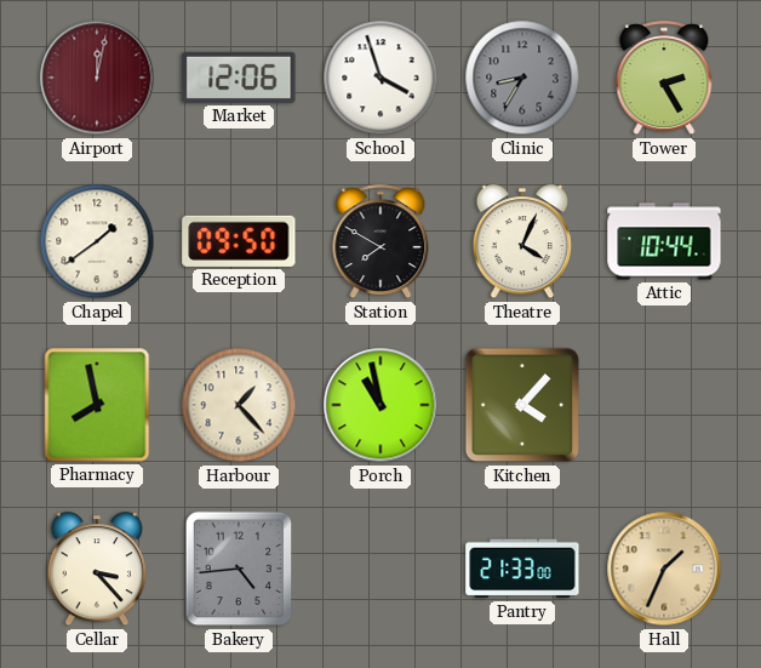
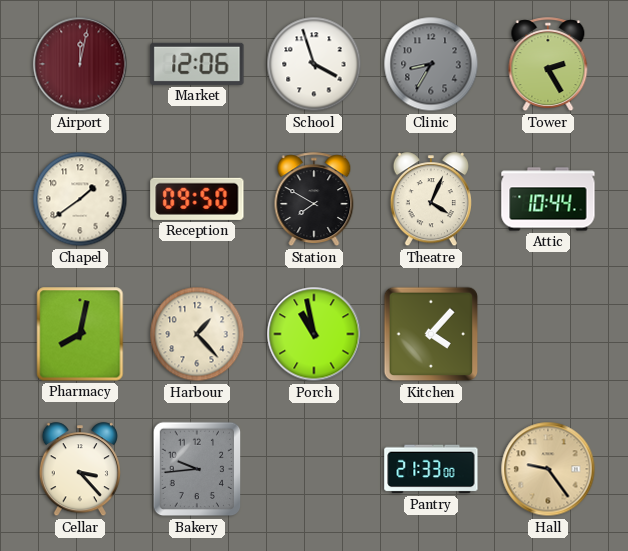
Pharmacy: 7:58 -> 8:02
Bakery: 4:44 -> 9:44
Hall: 1:34 -> 9:24
